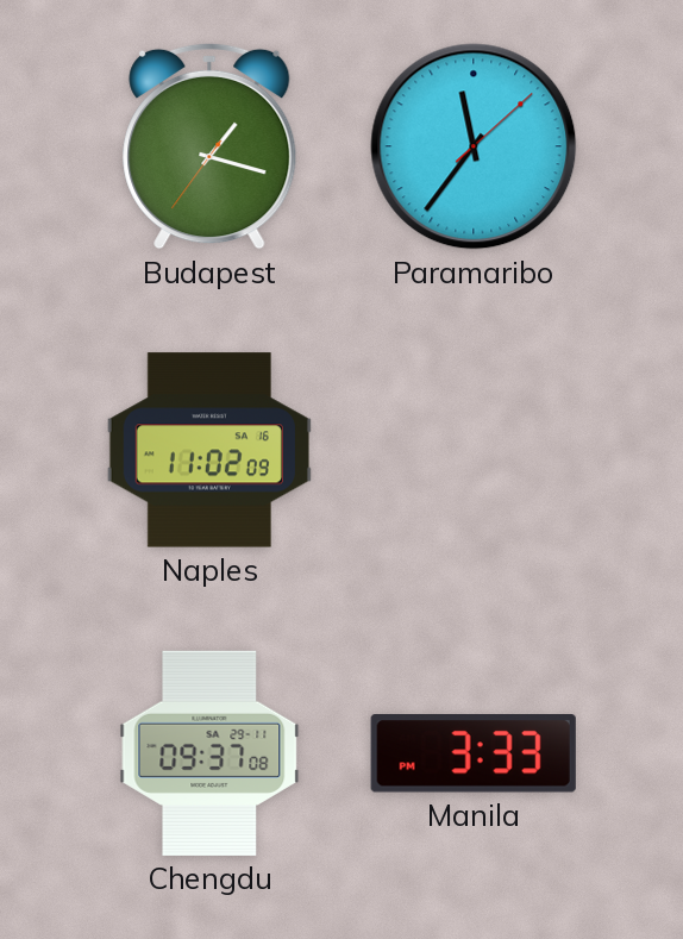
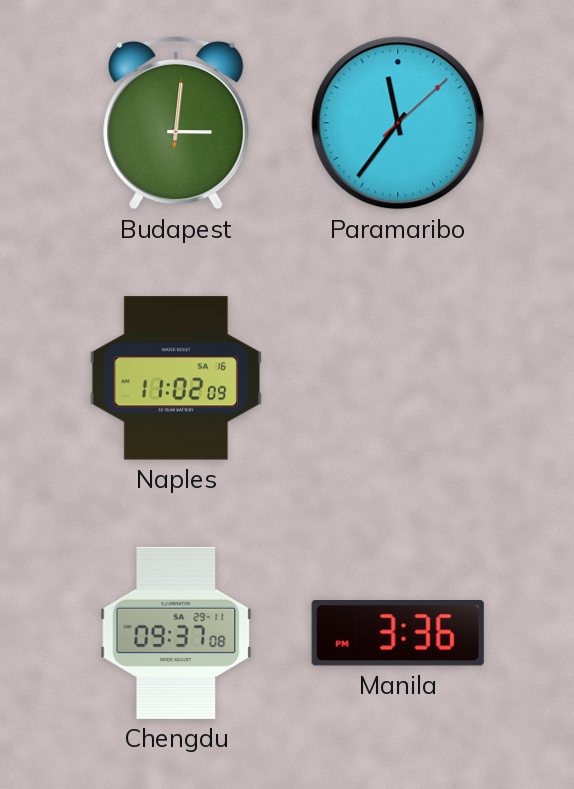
Budapest: 1:17 -> 3:01
Manila: 3:33 -> 3:36
